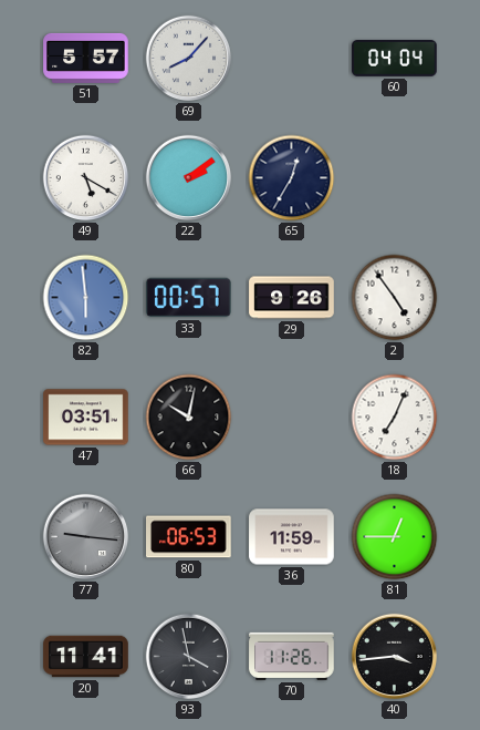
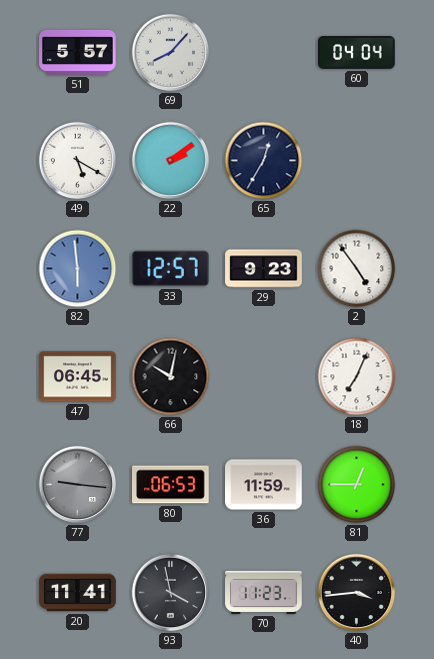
33: 00:57 -> 12:57
29: 9:26 -> 9:23
47: 03:51 -> 06:45
70: 11:26 -> 11:23
